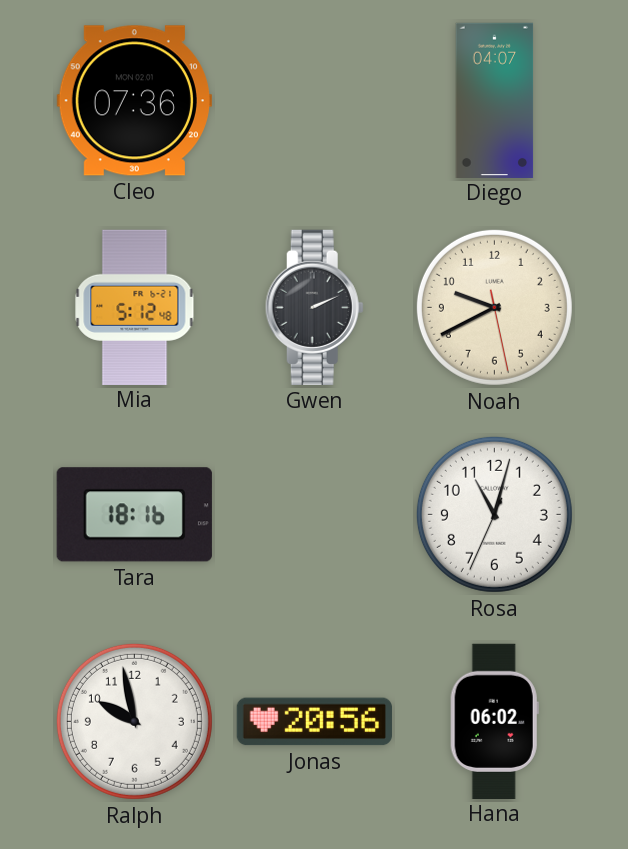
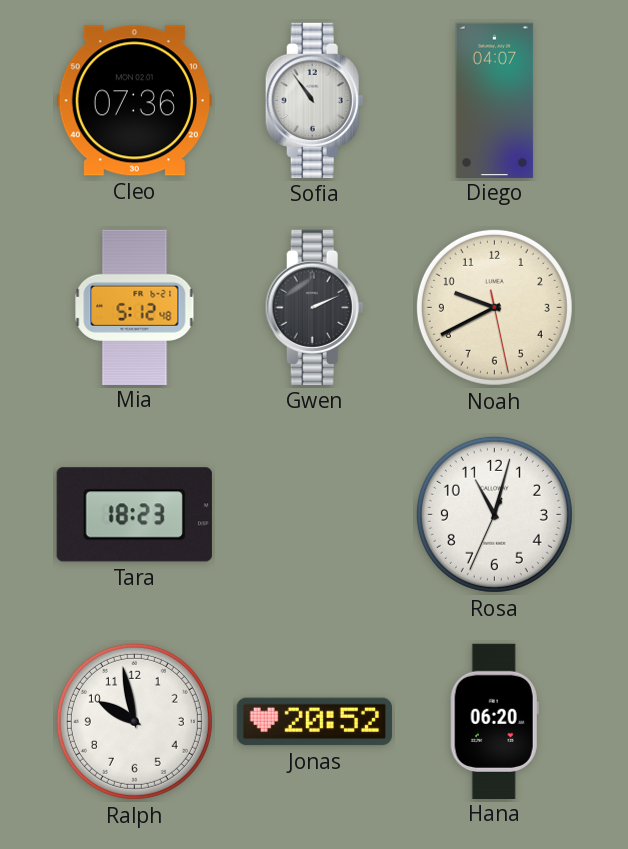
Sofia: none -> 10:54
Tara: 18:16 -> 18:23
Jonas: 20:56 -> 20:52
Hana: 06:02 -> 06:20
